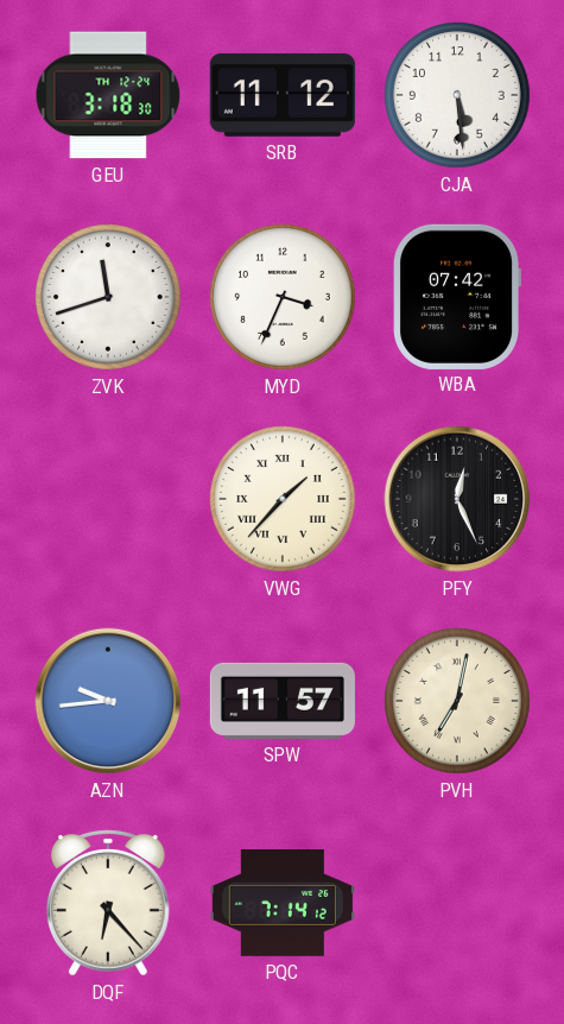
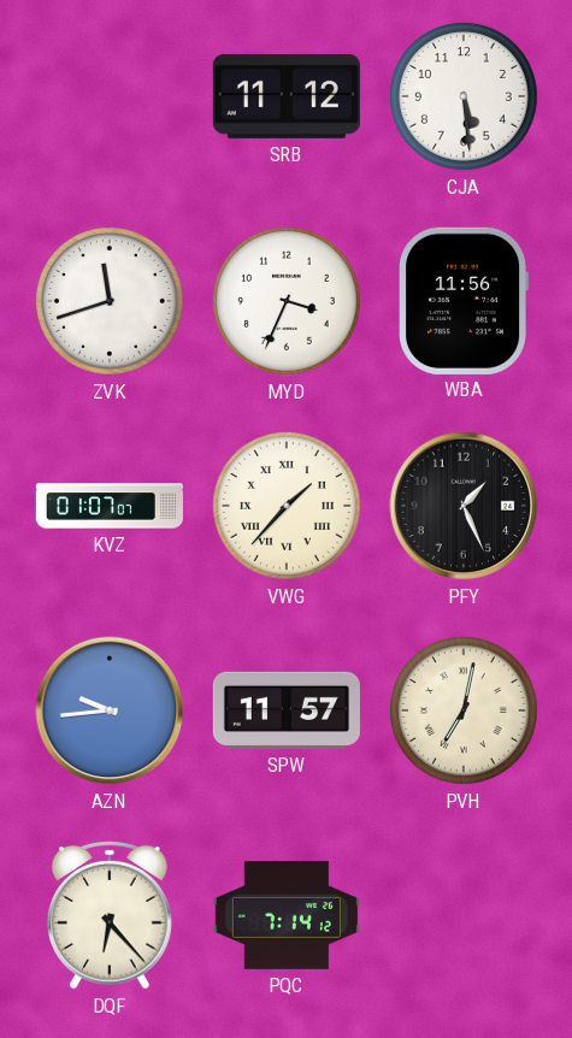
GEU: 3:18 -> none
WBA: 07:42 -> 11:56
KVZ: none -> 01:07
PFY: 12:26 -> 1:26
